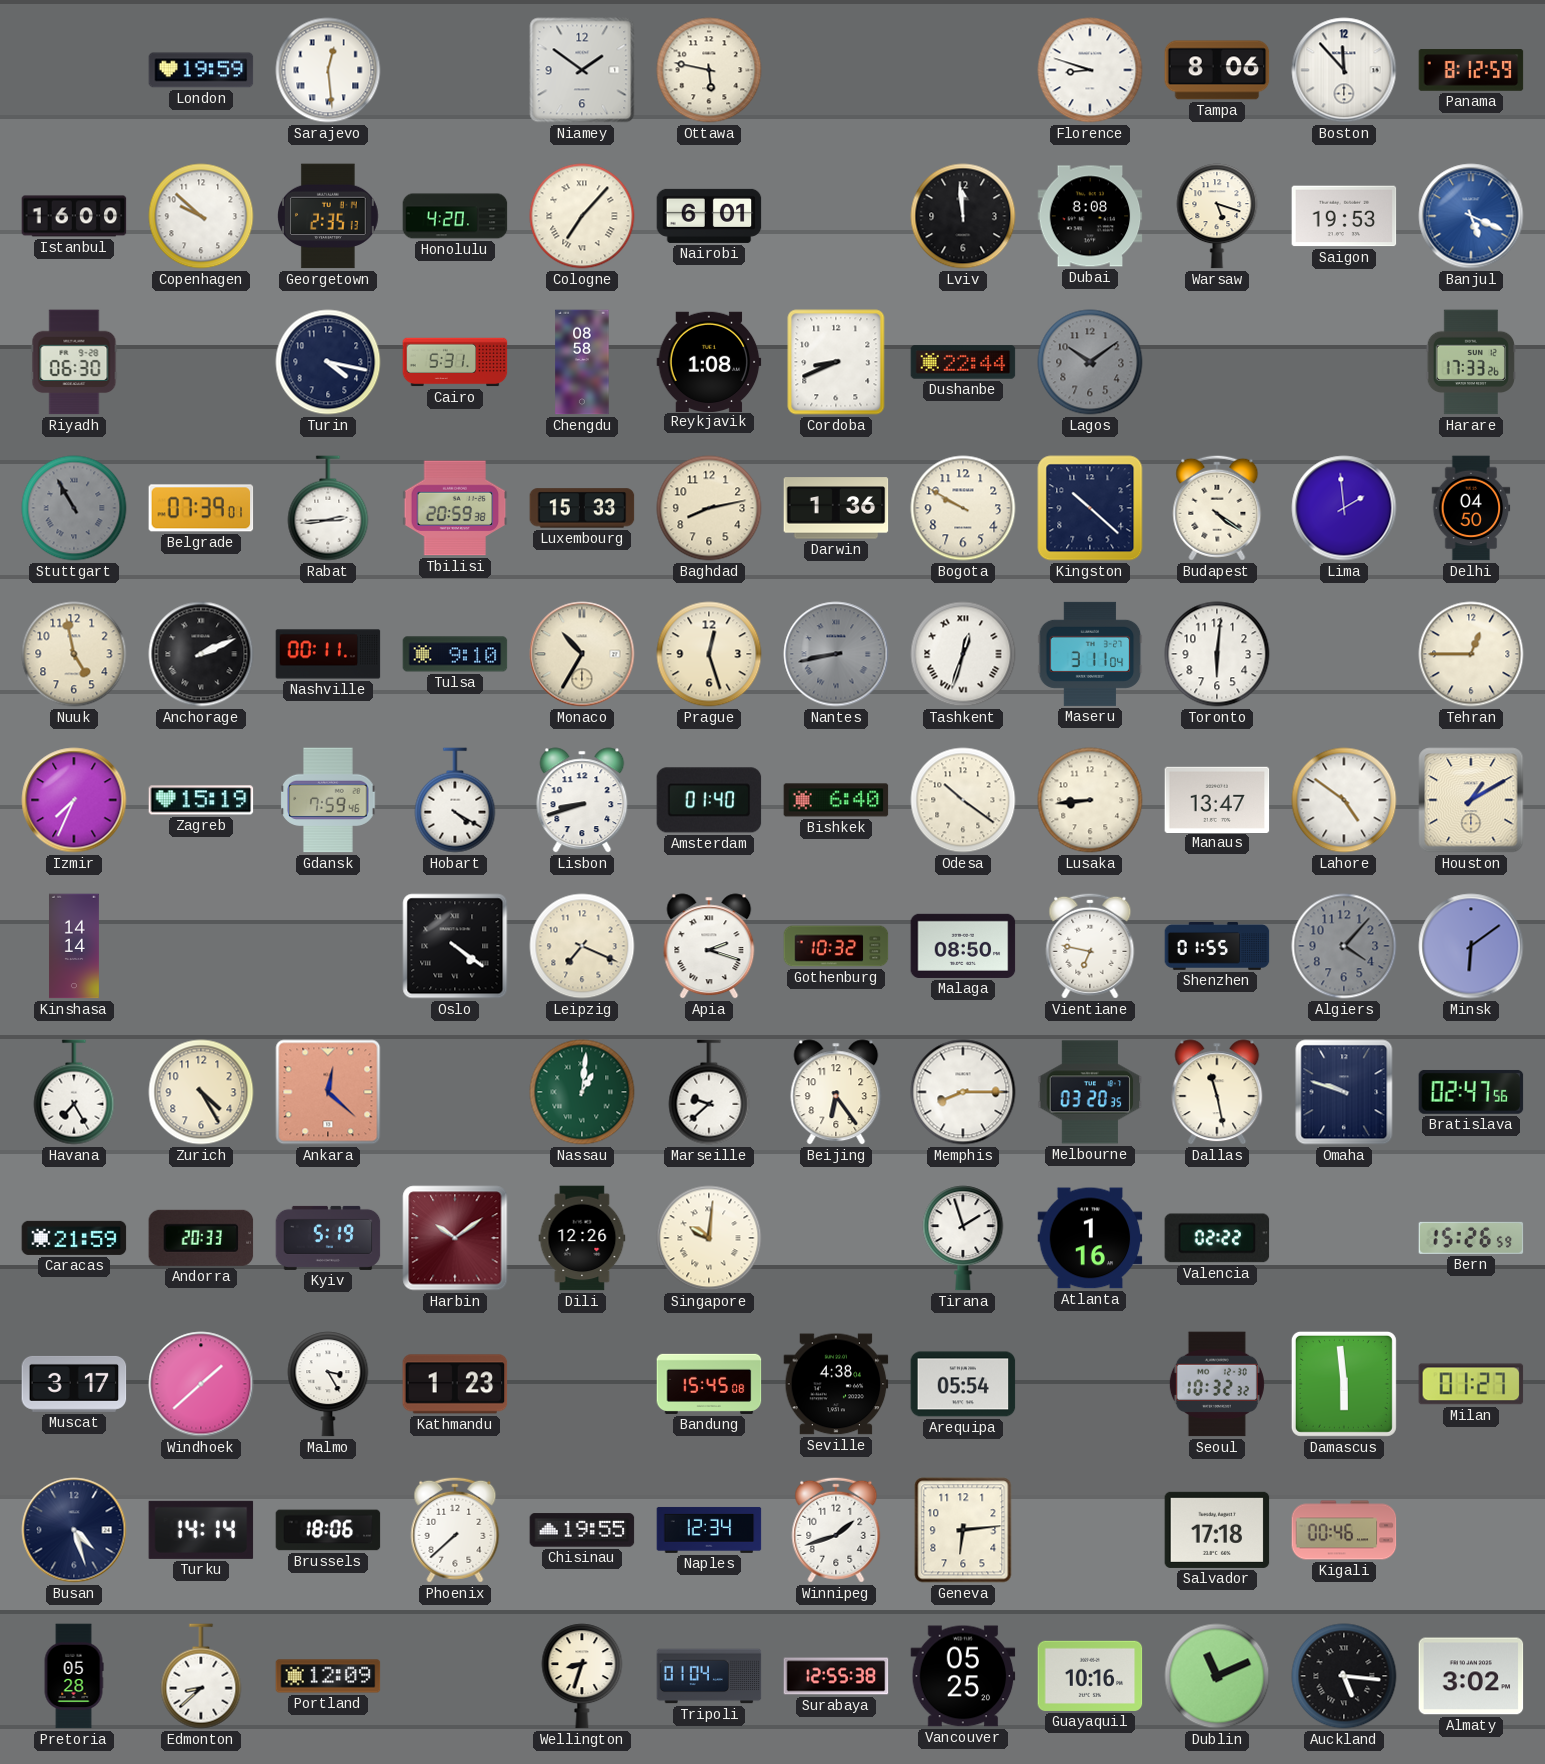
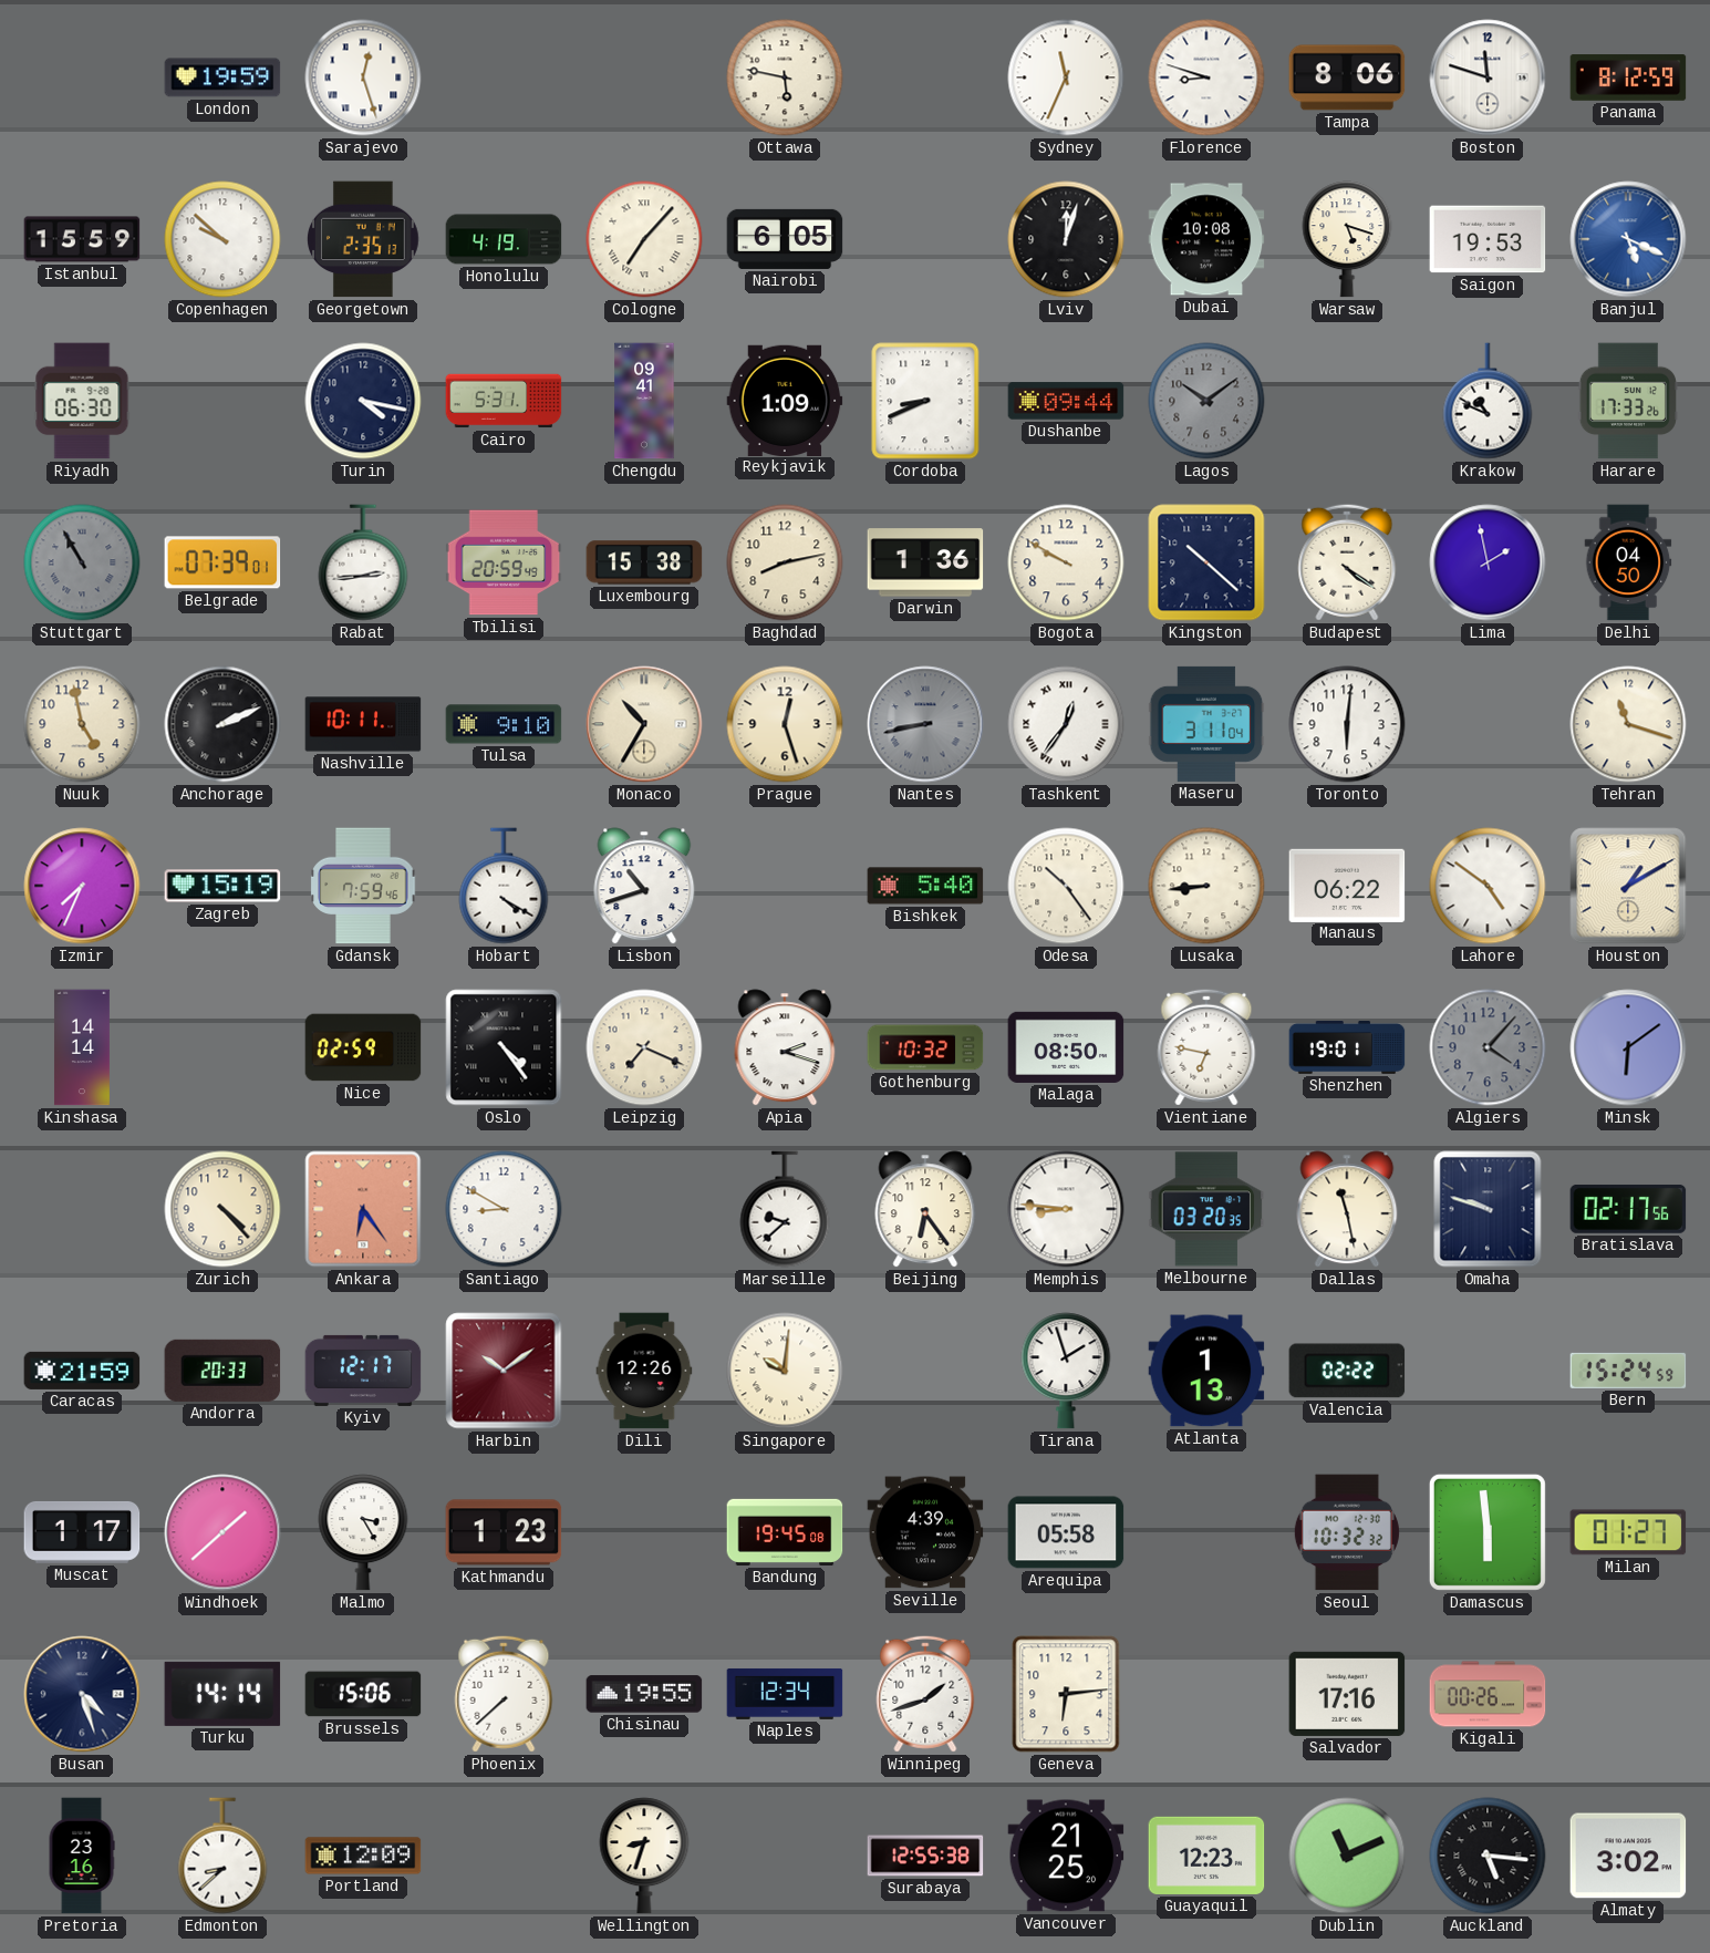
Sarajevo: 12:29 -> 12:27
Niamey: 1:51 -> none
Sydney: none -> 11:34
Boston: 11:53 -> 11:48
Istanbul: 16:00 -> 15:59
Honolulu: 4:20 -> 4:19
Nairobi: 6:01 -> 6:05
Lviv: 11:59 -> 12:03
Dubai: 8:08 -> 10:08
Chengdu: 08:58 -> 09:41
Reykjavik: 1:08 -> 1:09
Dushanbe: 22:44 -> 09:44
Krakow: none -> 10:49
Tbilisi: 20:59:38 -> 20:59:49
Luxembourg: 15:33 -> 15:38
Lima: 1:59 -> 1:58
Nashville: 00:11 -> 10:11
Tashkent: 12:33 -> 12:36
Tehran: 12:45 -> 11:18
Lisbon: 8:42 -> 10:42
Amsterdam: 01:40 -> none
Bishkek: 6:40 -> 5:40
Odesa: 10:21 -> 10:24
Manaus: 13:47 -> 06:22
Nice: none -> 02:59
Oslo: 4:21 -> 4:24
Shenzhen: 01:55 -> 19:01
Havana: 7:25 -> none
Zurich: 4:25 -> 4:23
Ankara: 12:22 -> 6:24
Santiago: none -> 8:50
Nassau: 1:01 -> none
Memphis: 8:15 -> 8:46
Bratislava: 02:47 -> 02:17
Kyiv: 5:19 -> 12:17
Atlanta: 1:16 -> 1:13
Bern: 15:26 -> 15:24
Muscat: 3:17 -> 1:17
Bandung: 15:45 -> 19:45
Seville: 4:38 -> 4:39
Arequipa: 05:54 -> 05:58
Brussels: 18:06 -> 15:06
Salvador: 17:18 -> 17:16
Kigali: 00:46 -> 00:26
Pretoria: 05:28 -> 23:16
Tripoli: 01:04 -> none
Vancouver: 05:25 -> 21:25
Guayaquil: 10:16 -> 12:23
